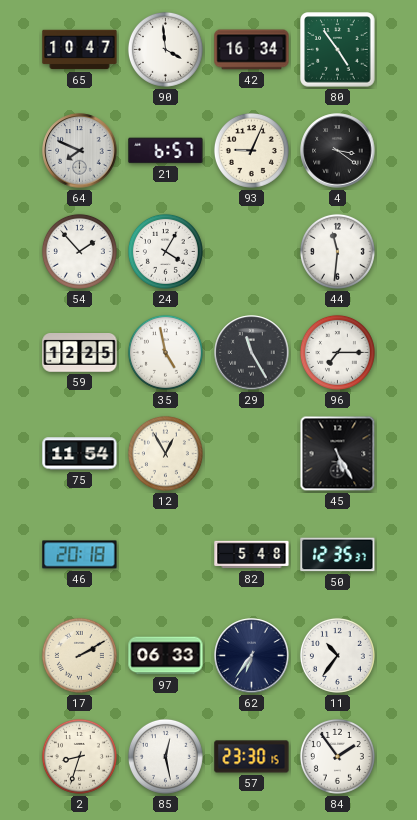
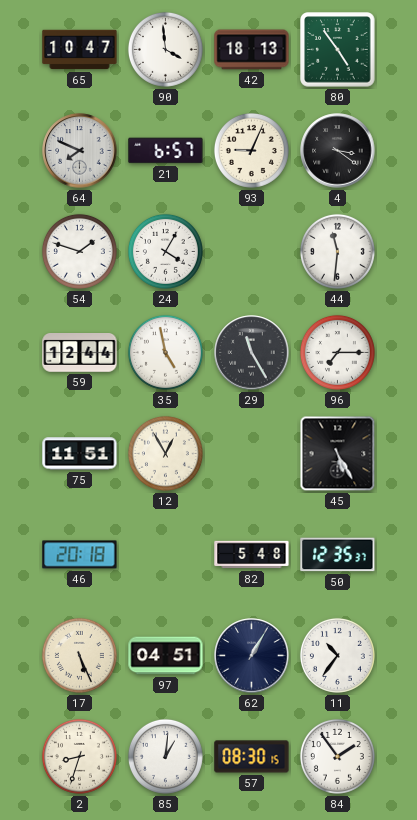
42: 16:34 -> 18:13
54: 1:53 -> 1:48
59: 12:25 -> 12:44
75: 11:54 -> 11:51
17: 2:10 -> 5:26
97: 06:33 -> 04:51
62: 6:36 -> 1:05
85: 12:28 -> 1:01
57: 23:30 -> 08:30
